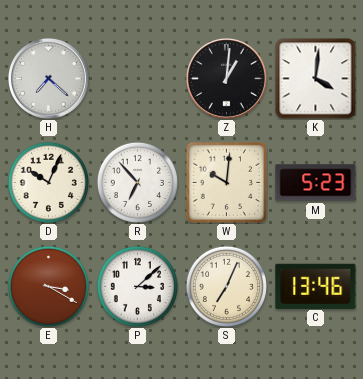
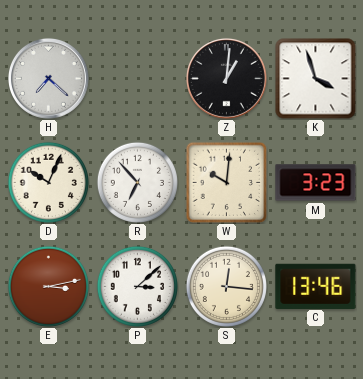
K: 4:01 -> 3:57
M: 5:23 -> 3:23
E: 3:20 -> 3:13
S: 7:04 -> 12:16
